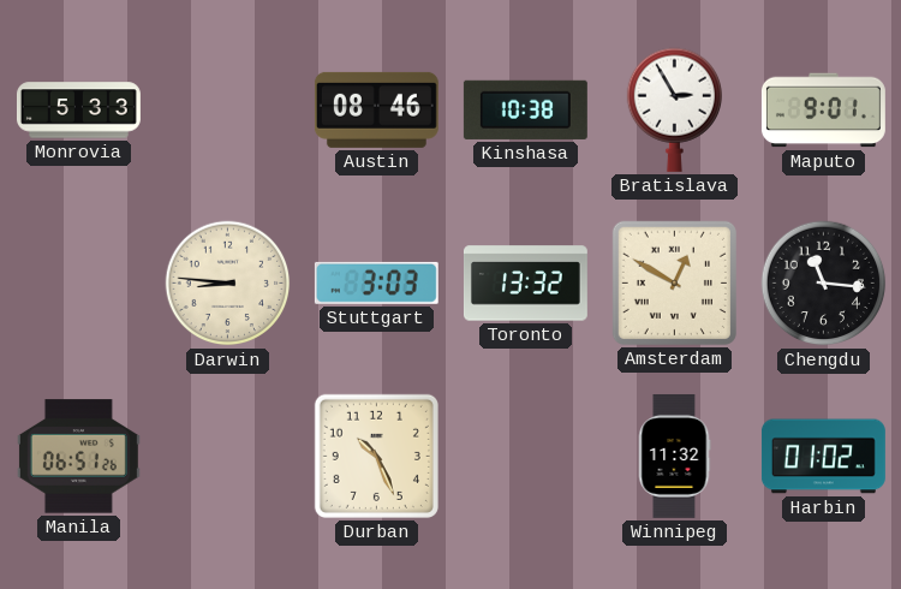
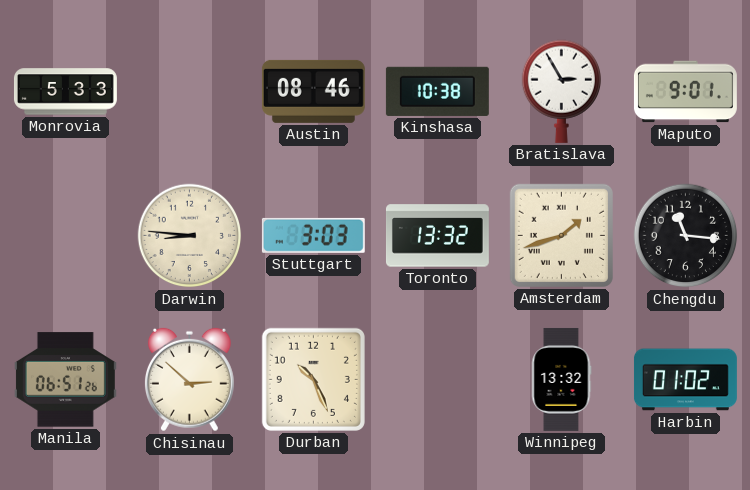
Amsterdam: 12:50 -> 1:42
Chisinau: none -> 2:52
Winnipeg: 11:32 -> 13:32
